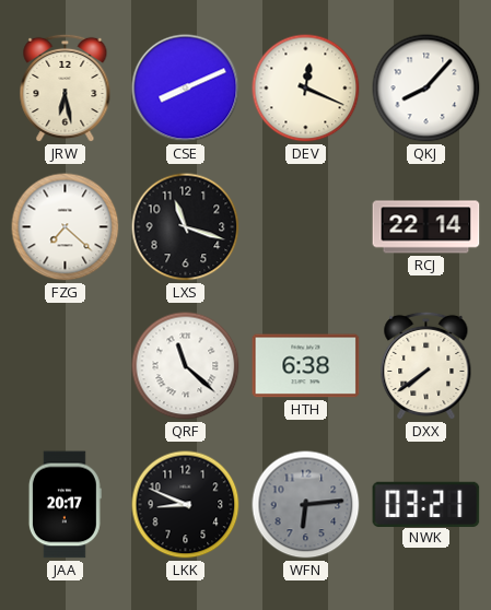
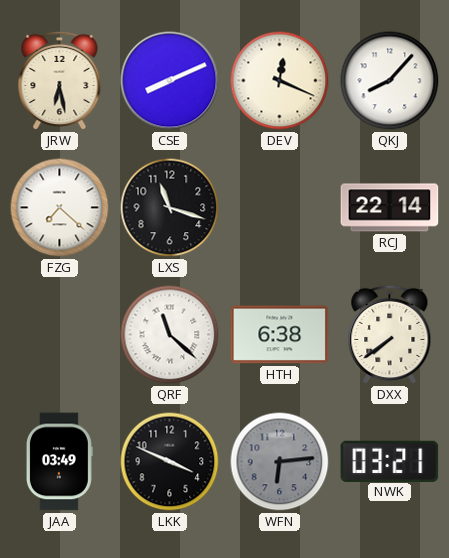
JAA: 20:17 -> 03:49
LKK: 8:49 -> 3:49
